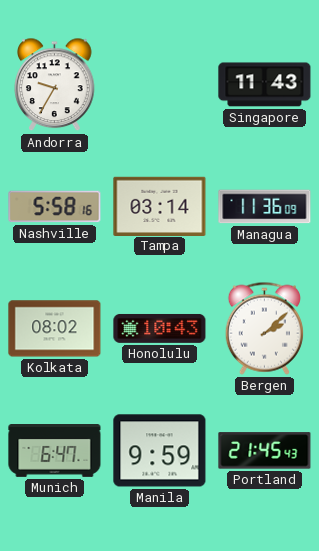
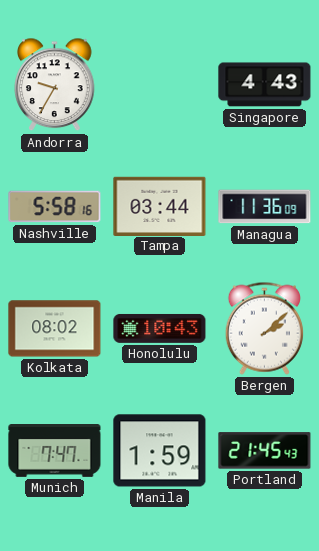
Singapore: 11:43 -> 4:43
Tampa: 03:14 -> 03:44
Munich: 6:47 -> 7:47
Manila: 9:59 -> 1:59
